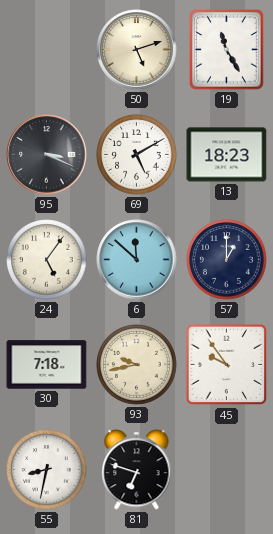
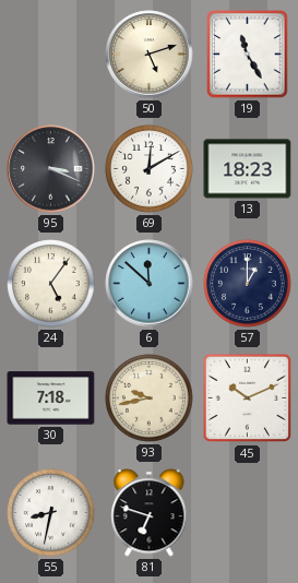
69: 5:10 -> 12:10
45: 9:54 -> 10:11
